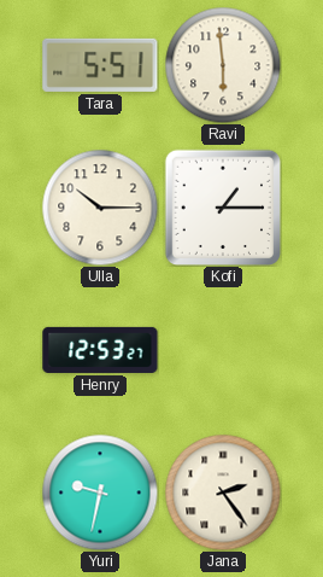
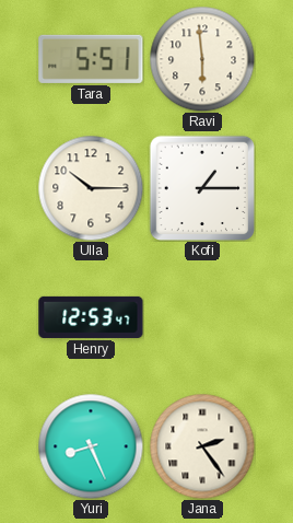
Henry: 12:53:27 -> 12:53:47
Yuri: 9:32 -> 8:26
